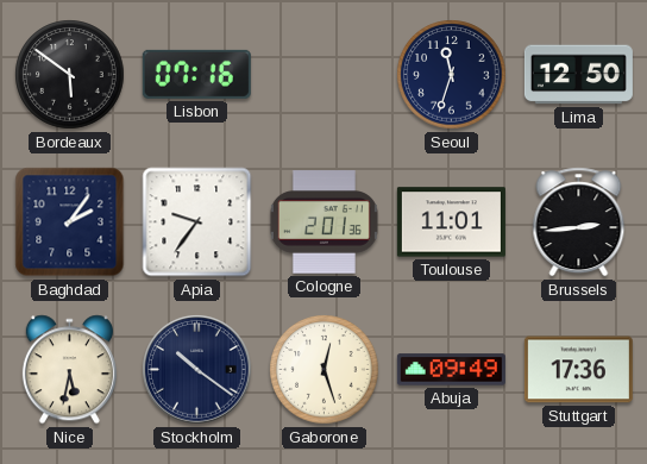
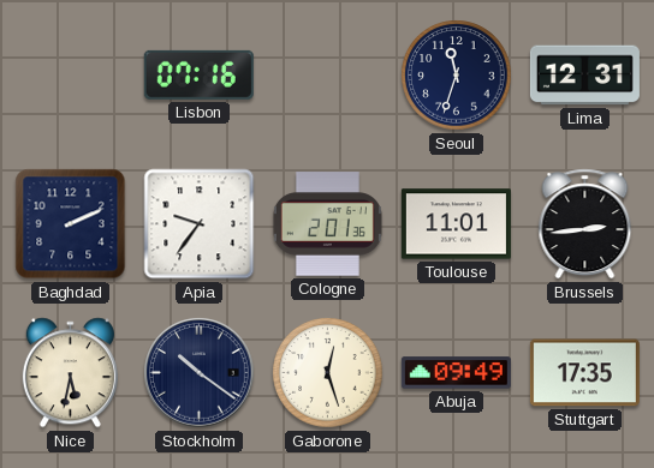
Bordeaux: 5:51 -> none
Lima: 12:50 -> 12:31
Baghdad: 2:06 -> 2:11
Stuttgart: 17:36 -> 17:35
